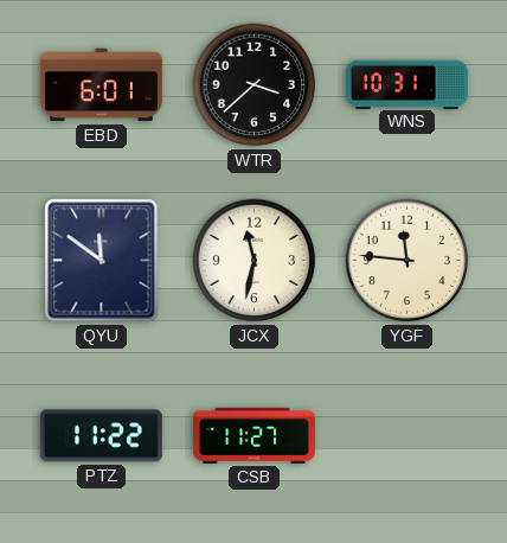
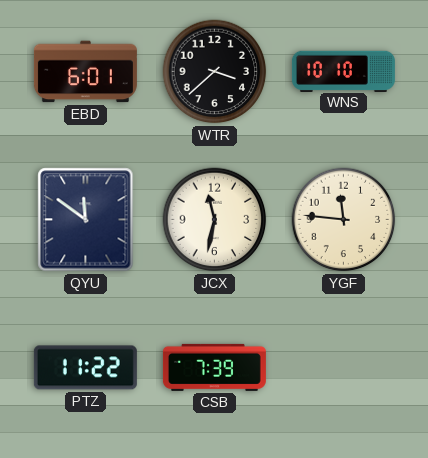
WNS: 10:31 -> 10:10
CSB: 11:27 -> 7:39
